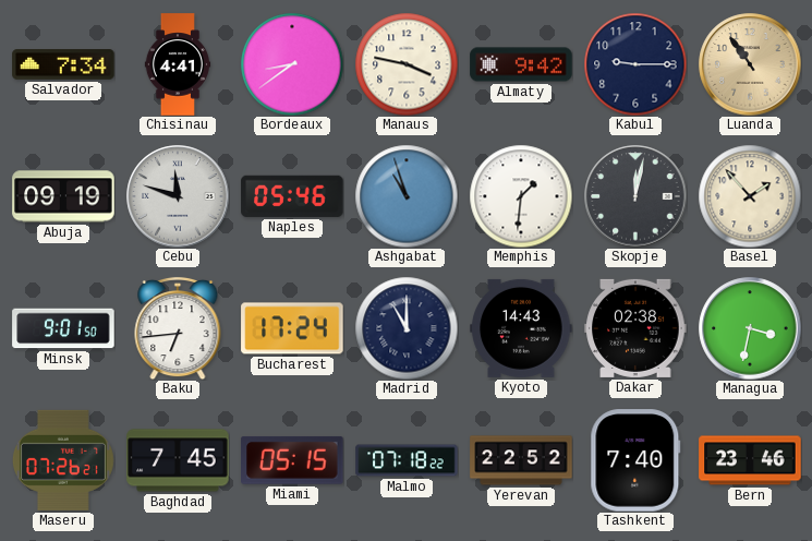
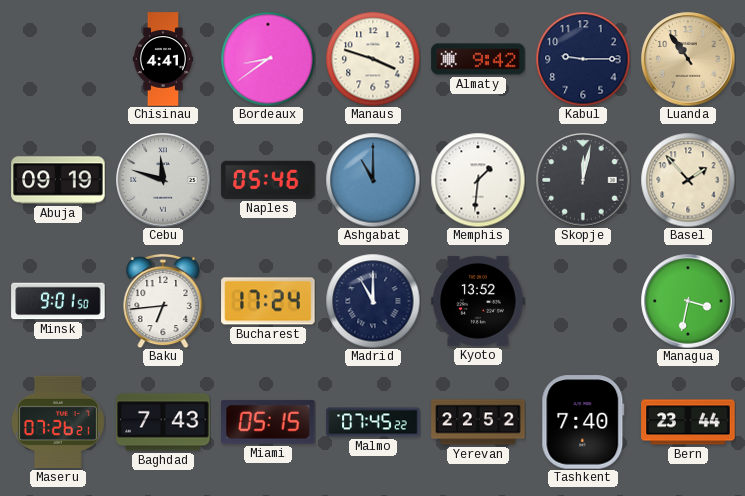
Salvador: 7:34 -> none
Manaus: 3:47 -> 3:48
Ashgabat: 10:57 -> 11:00
Kyoto: 14:43 -> 13:52
Dakar: 02:38 -> none
Baghdad: 7:45 -> 7:43
Malmo: 07:18 -> 07:45
Bern: 23:46 -> 23:44
